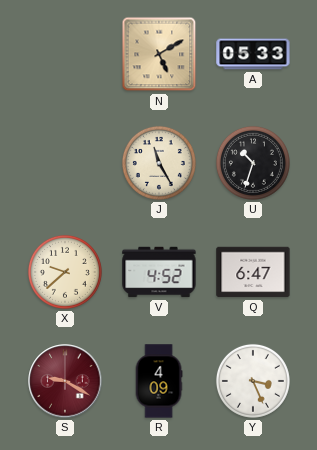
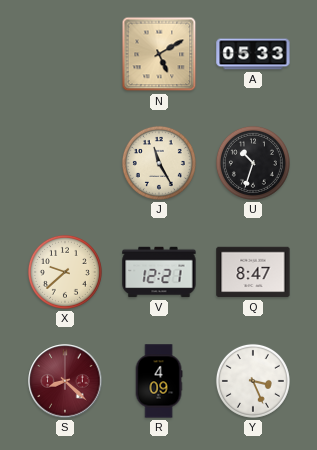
V: 4:52 -> 12:21
Q: 6:47 -> 8:47
S: 9:20 -> 8:22
